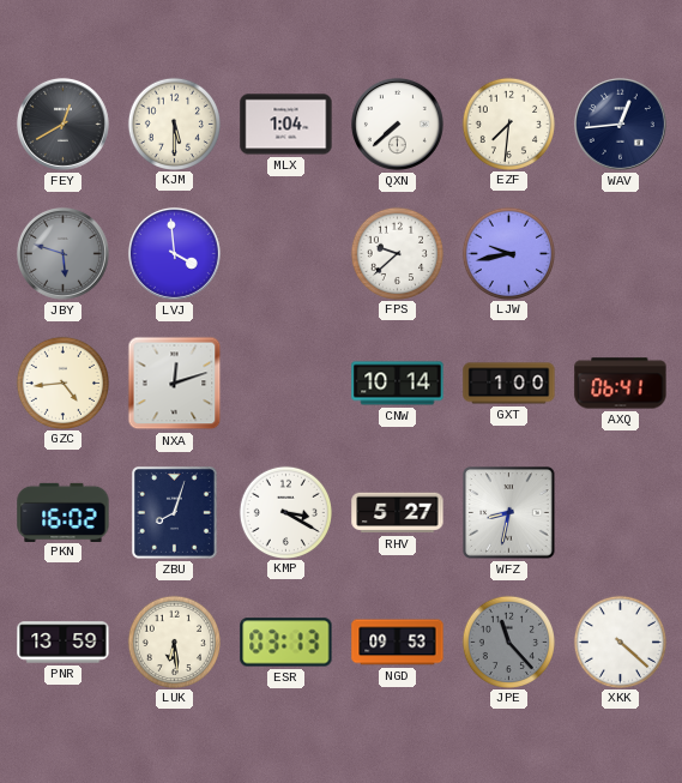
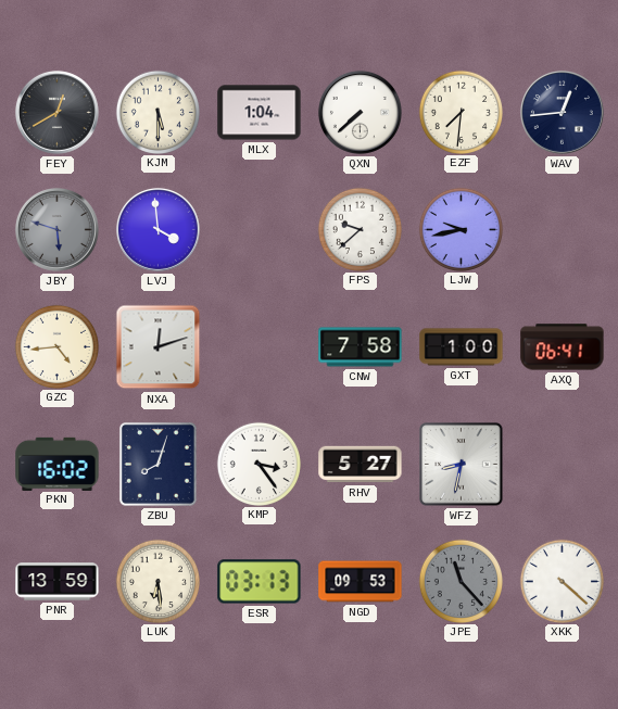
CNW: 10:14 -> 7:58
KMP: 3:20 -> 3:24
